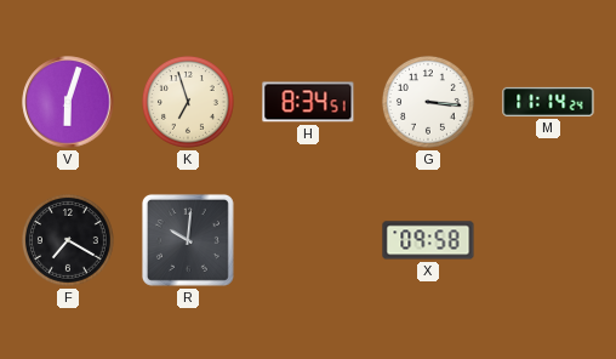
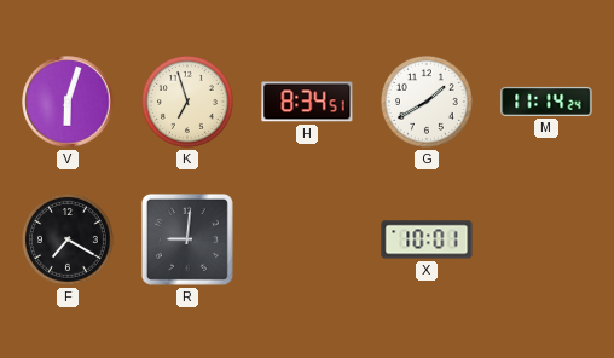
G: 3:16 -> 1:40
R: 10:01 -> 9:01
X: 09:58 -> 10:01
